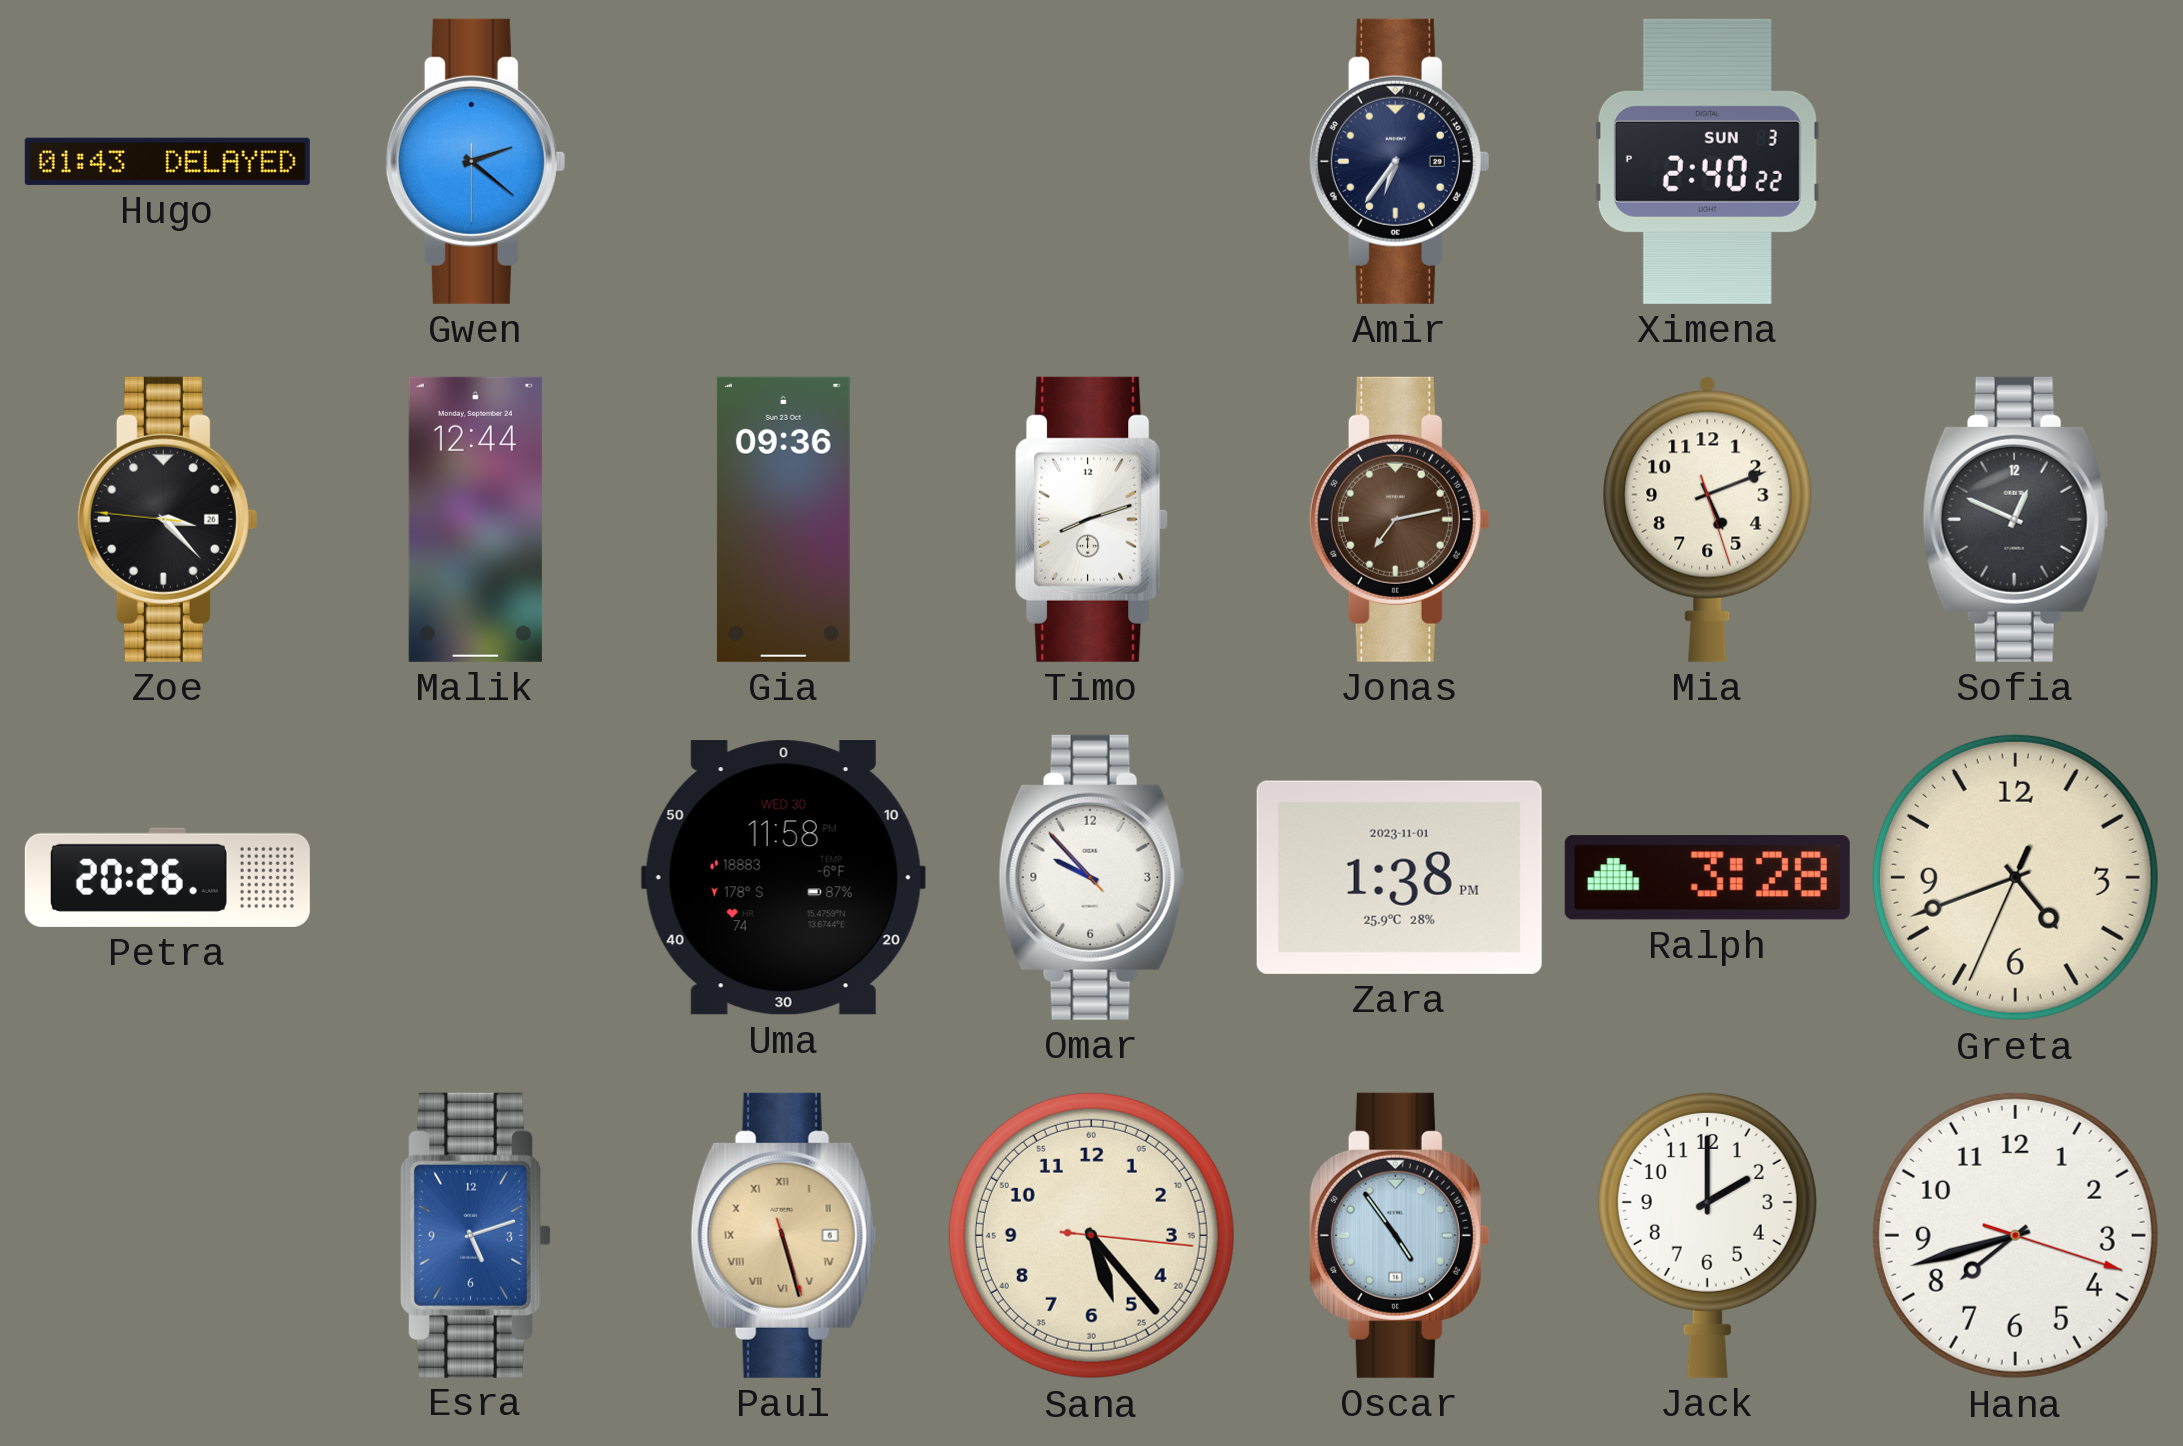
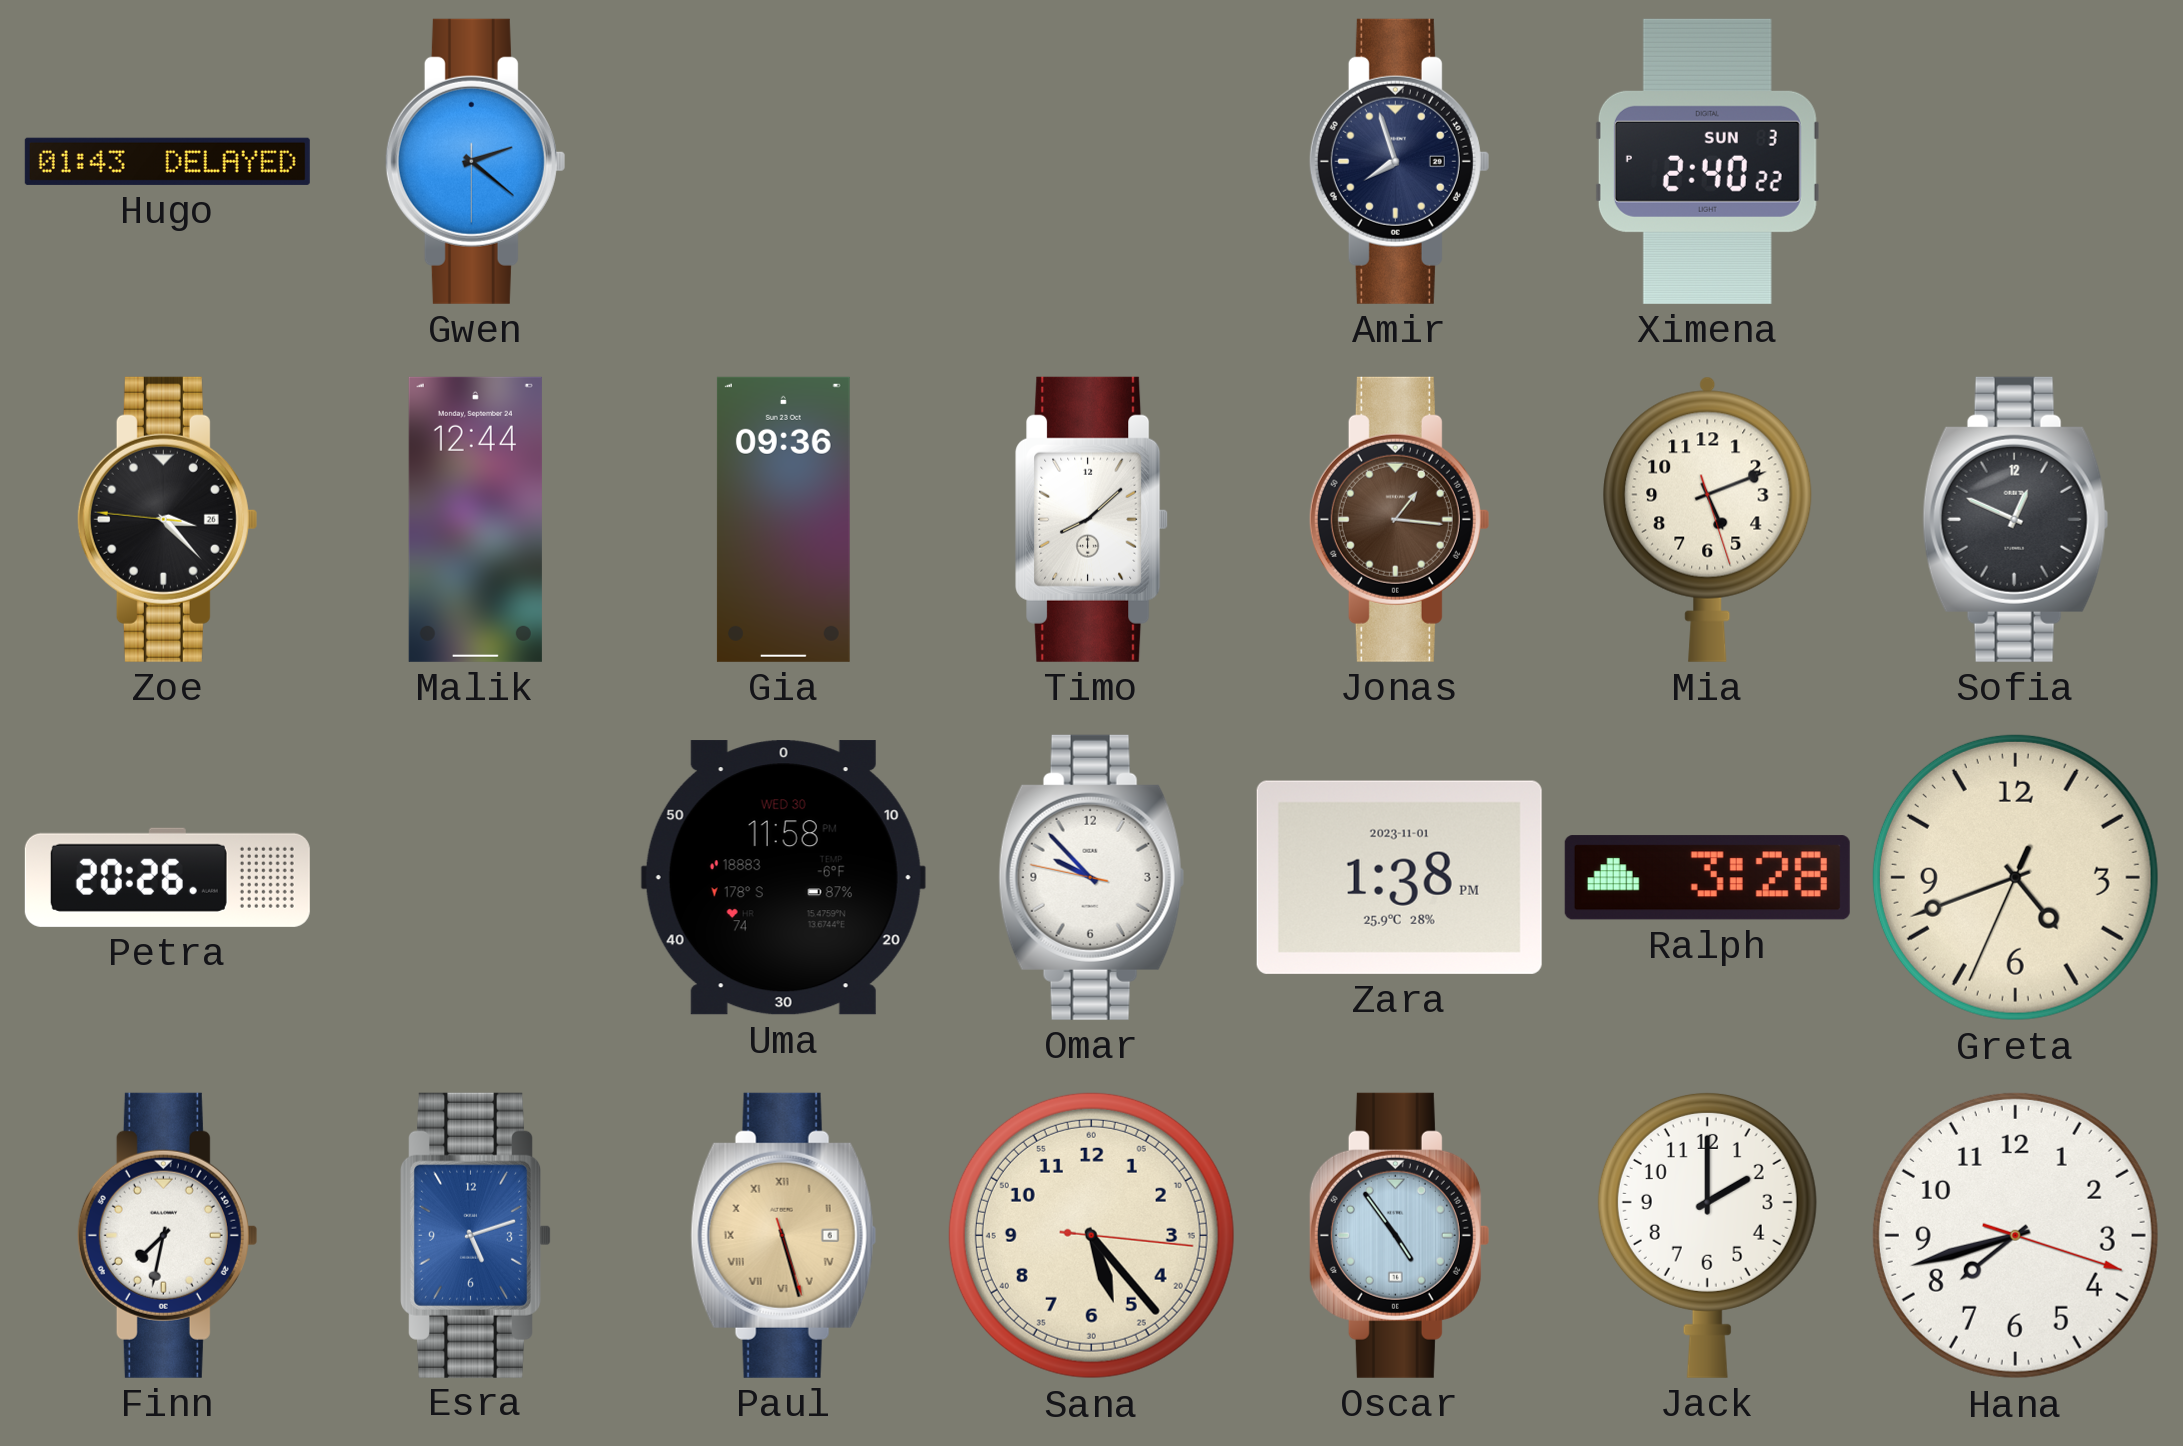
Amir: 6:36 -> 7:57
Timo: 8:12 -> 8:08
Jonas: 7:13 -> 1:16
Omar: 9:52:53 -> 9:52:47
Finn: none -> 7:32
